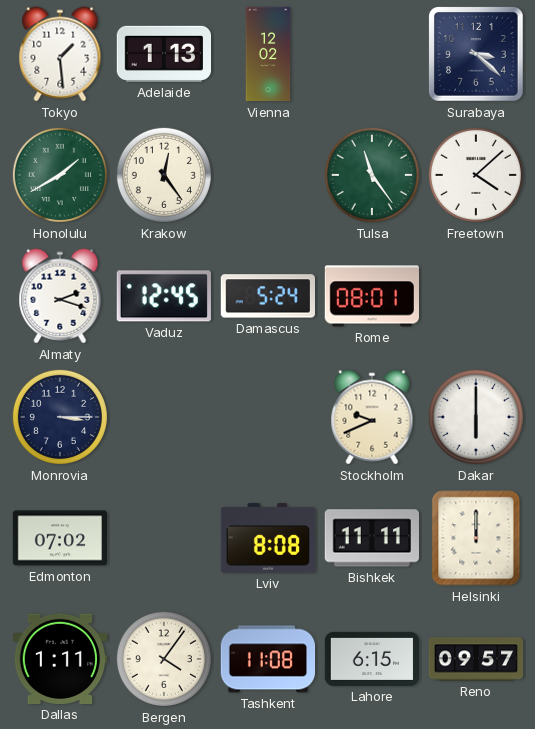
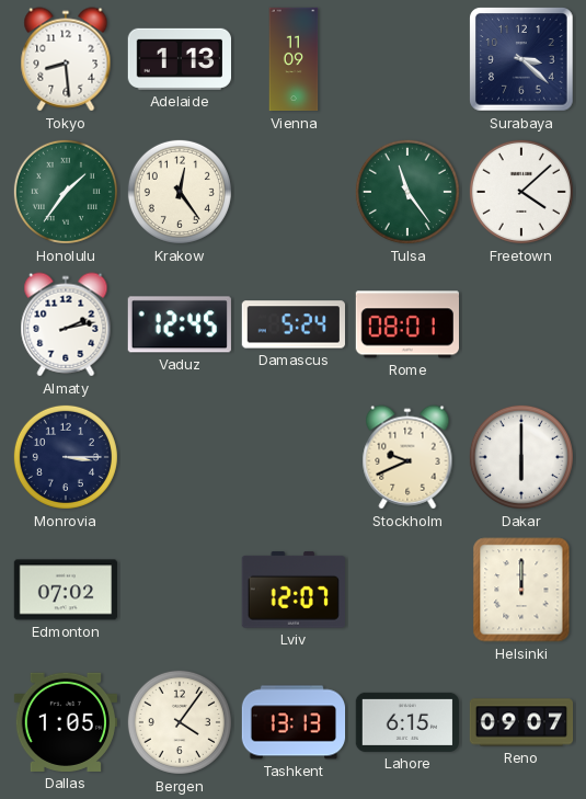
Tokyo: 1:29 -> 8:29
Vienna: 12:02 -> 11:09
Honolulu: 1:40 -> 1:36
Almaty: 2:18 -> 2:13
Lviv: 8:08 -> 12:07
Bishkek: 11:11 -> none
Dallas: 1:11 -> 1:05
Tashkent: 11:08 -> 13:13
Reno: 09:57 -> 09:07
